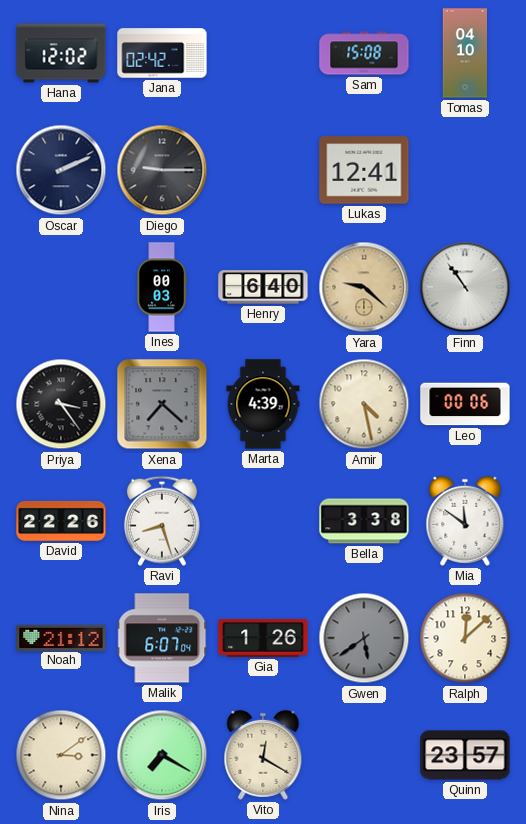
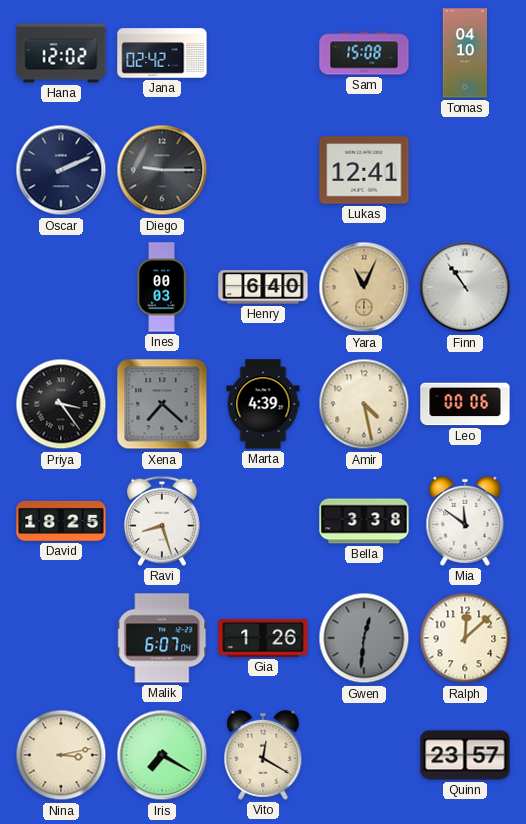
Yara: 9:22 -> 11:04
David: 22:26 -> 18:25
Noah: 21:12 -> none
Gwen: 5:39 -> 12:31
Nina: 3:09 -> 3:13
